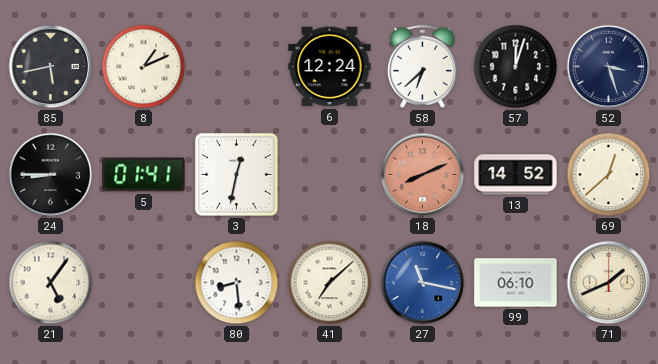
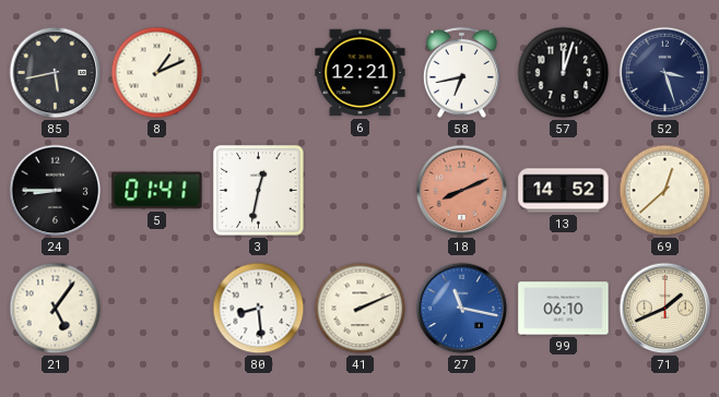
6: 12:24 -> 12:21
58: 6:38 -> 6:43
41: 7:08 -> 2:11
